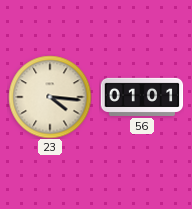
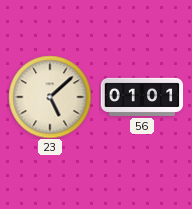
23: 4:16 -> 5:08
